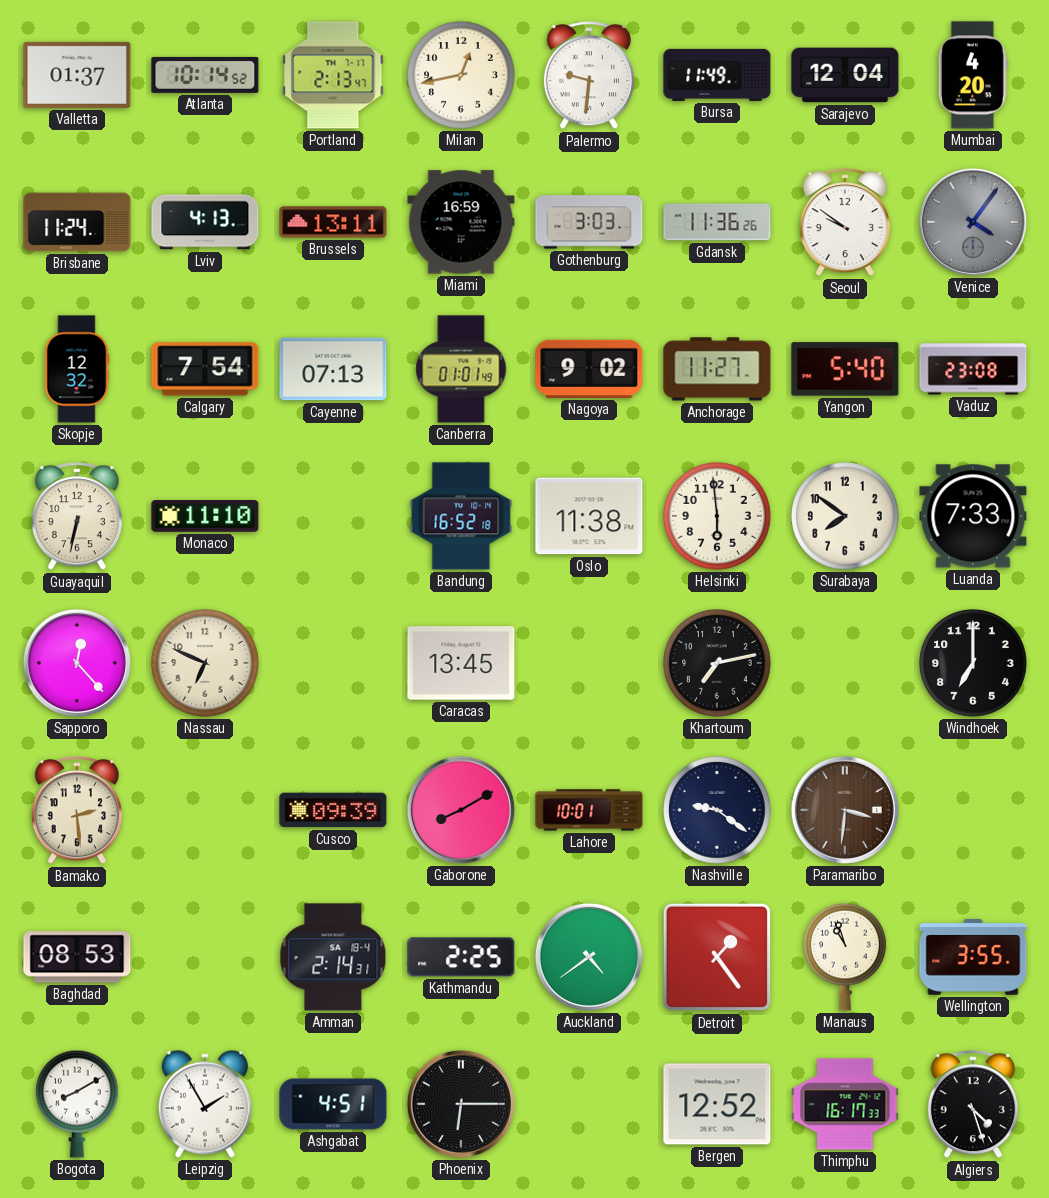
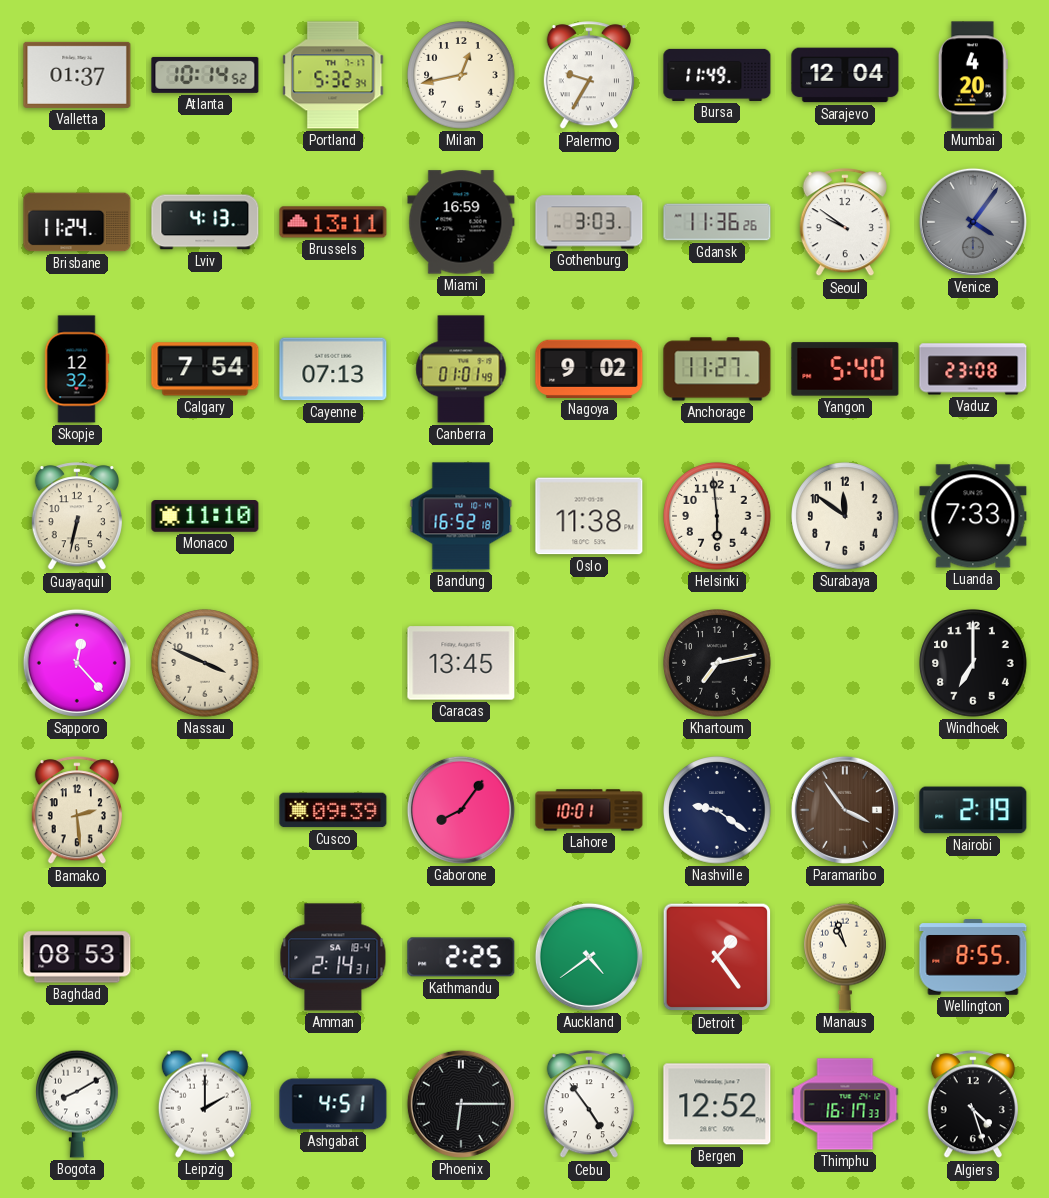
Portland: 2:13 -> 5:32
Palermo: 9:31 -> 9:35
Surabaya: 7:51 -> 11:51
Nassau: 6:49 -> 3:49
Gaborone: 8:10 -> 8:06
Paramaribo: 3:31 -> 3:54
Nairobi: none -> 2:19
Wellington: 3:55 -> 8:55
Leipzig: 1:55 -> 2:00
Cebu: none -> 4:54
